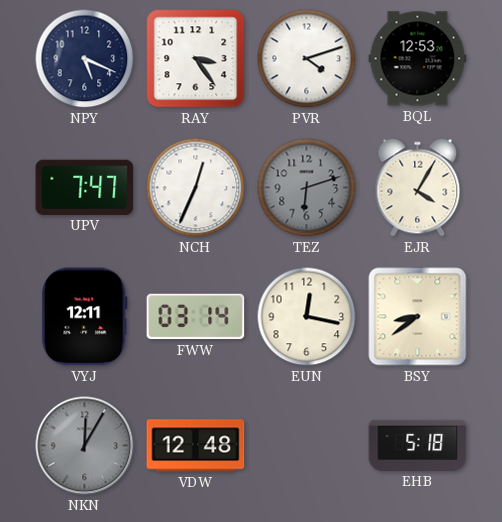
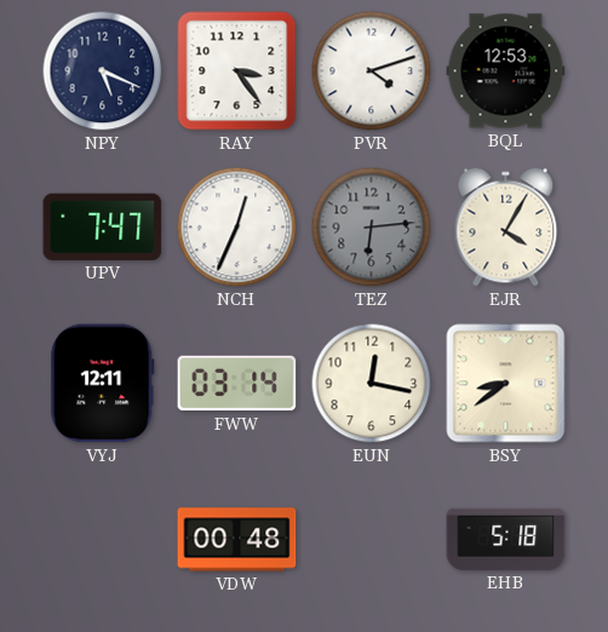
TEZ: 6:12 -> 6:14
NKN: 12:05 -> none
VDW: 12:48 -> 00:48
